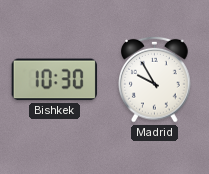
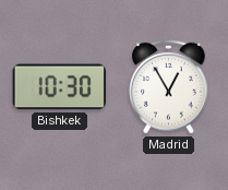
Madrid: 9:55 -> 12:55
